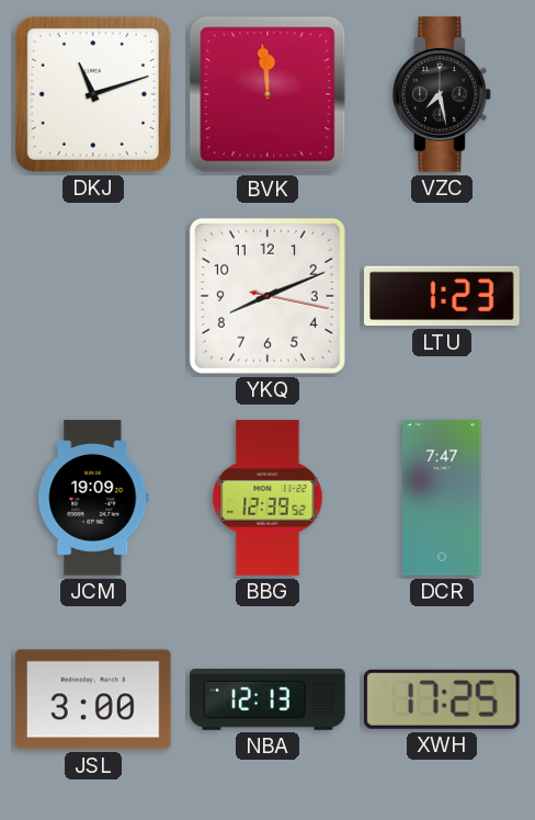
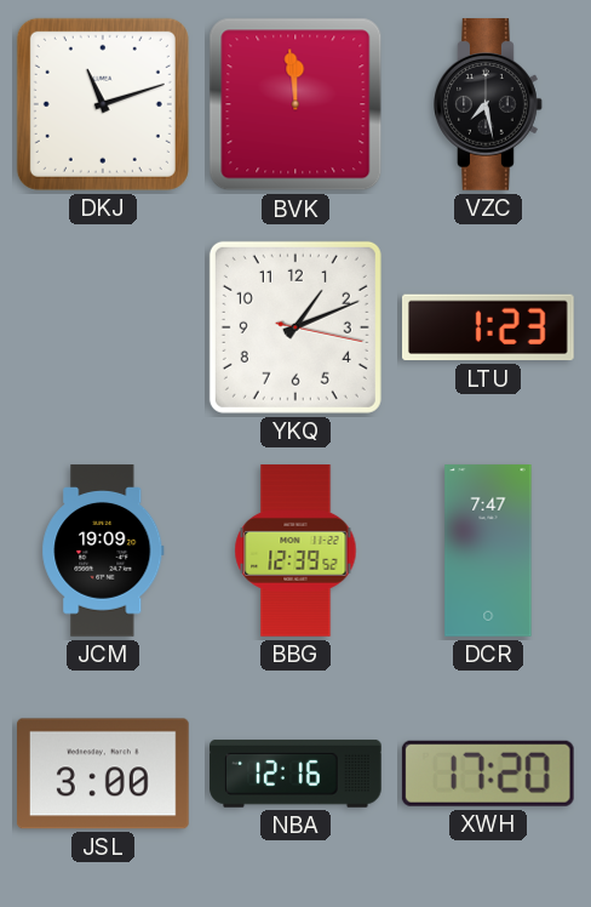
YKQ: 8:11 -> 1:11
NBA: 12:13 -> 12:16
XWH: 17:25 -> 17:20
